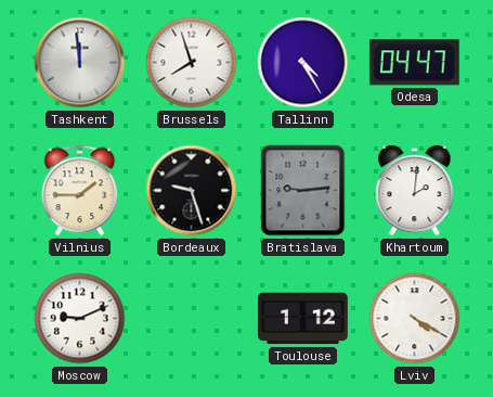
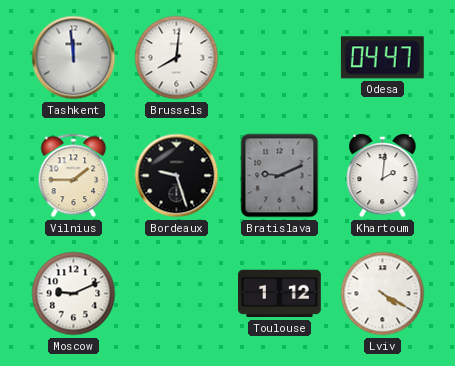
Brussels: 7:57 -> 8:01
Tallinn: 4:25 -> none
Bratislava: 9:14 -> 9:11
